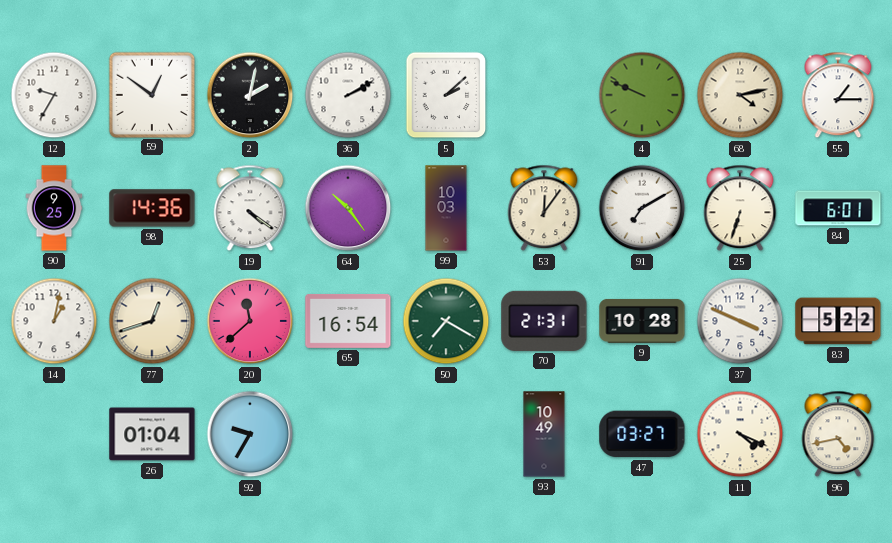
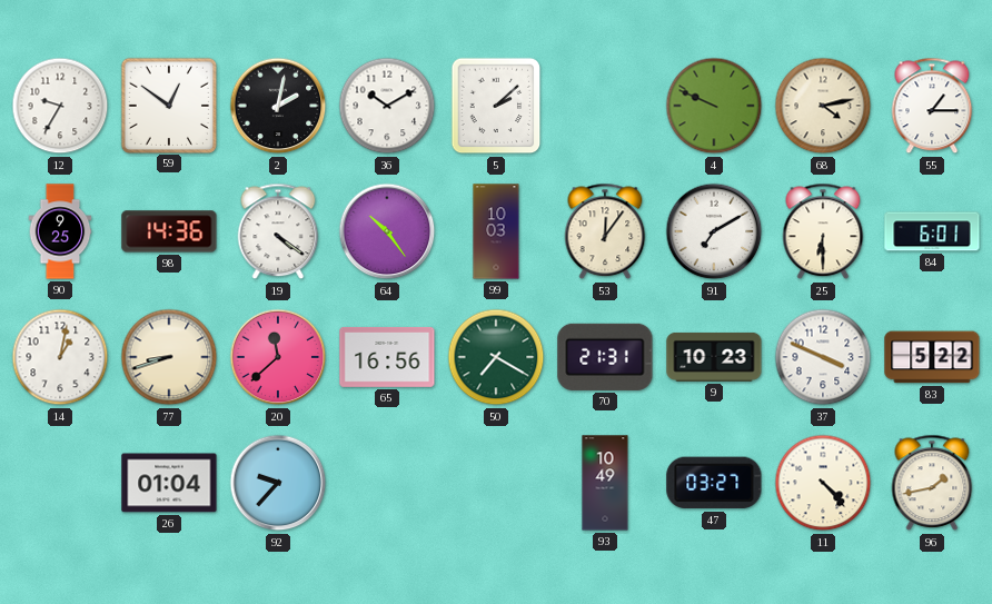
36: 2:10 -> 10:10
25: 6:33 -> 6:30
77: 12:42 -> 8:42
65: 16:54 -> 16:56
9: 10:28 -> 10:23
92: 9:35 -> 9:37
11: 4:19 -> 4:23
96: 4:43 -> 1:43
